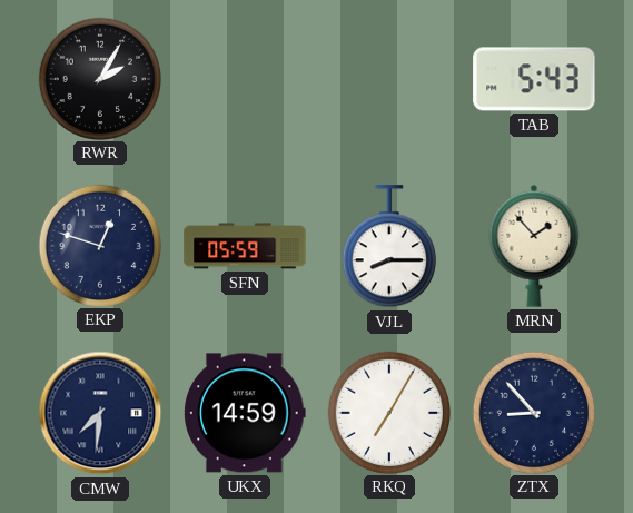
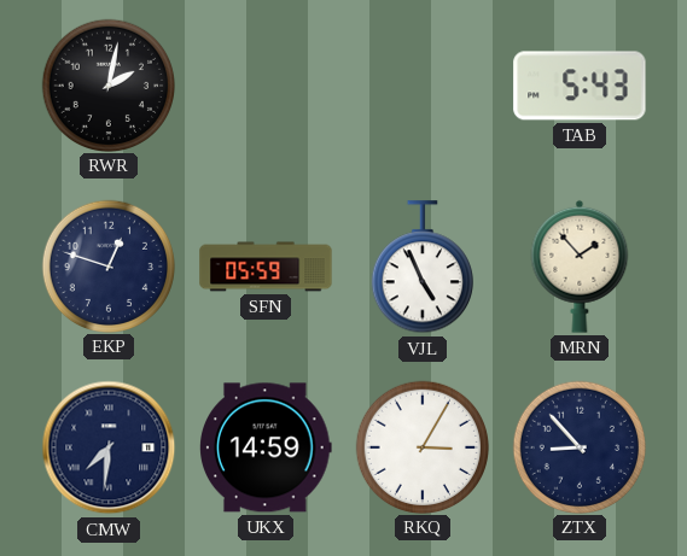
RWR: 2:05 -> 2:02
VJL: 8:15 -> 4:56
RKQ: 7:05 -> 3:05
